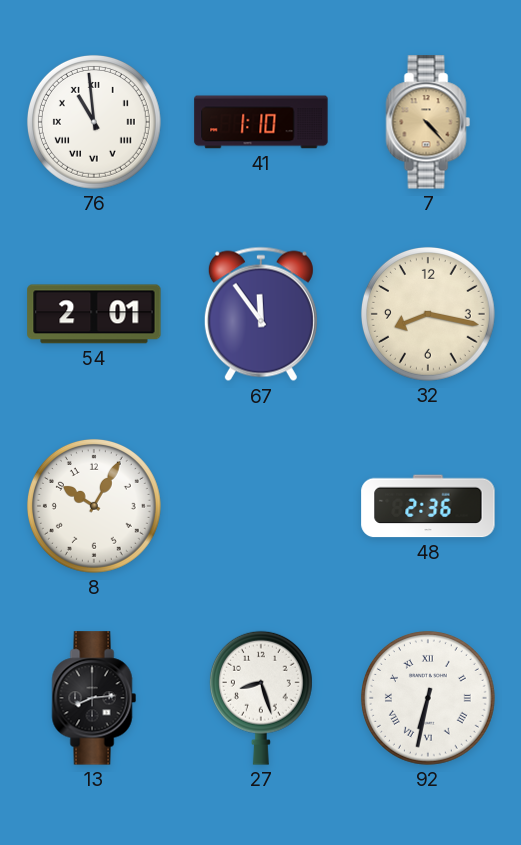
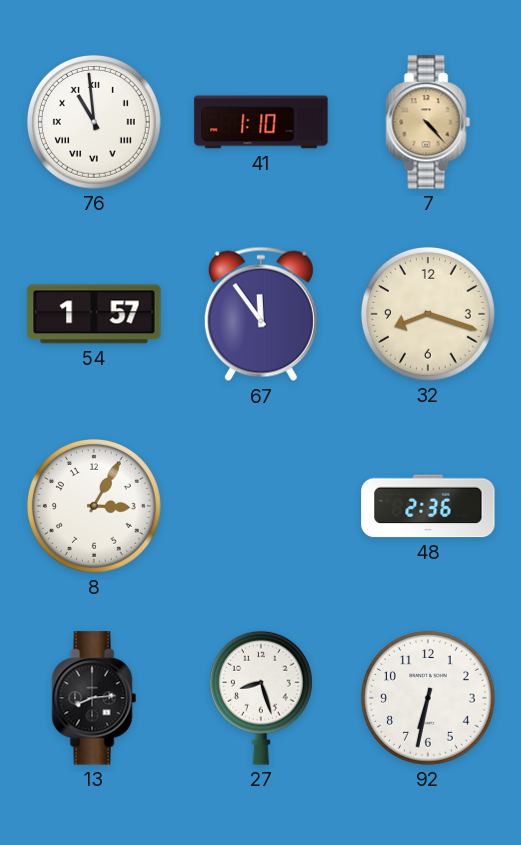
54: 2:01 -> 1:57
32: 8:17 -> 8:18
8: 10:05 -> 3:05
92 numerals: Roman -> Arabic
